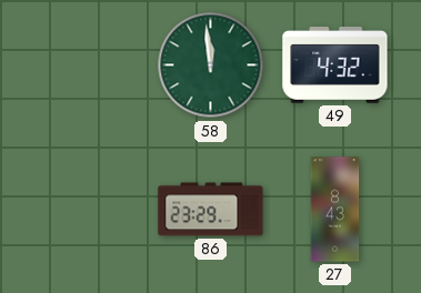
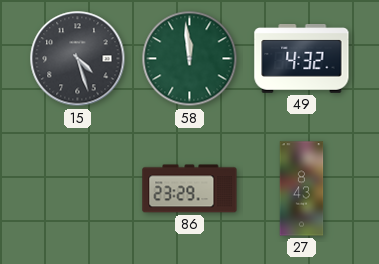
15: none -> 4:27
